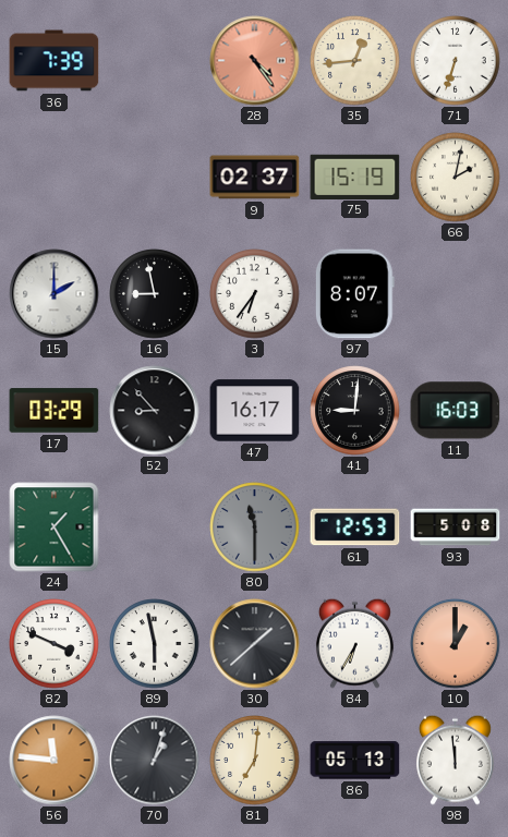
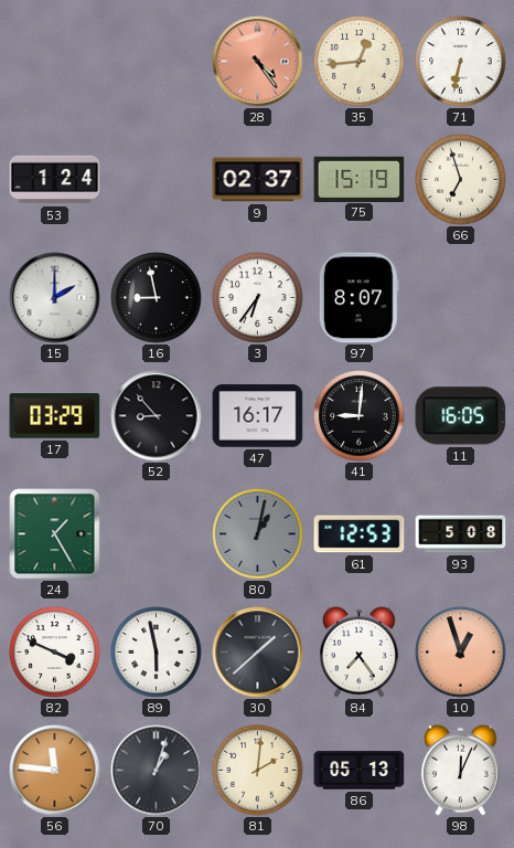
36: 7:39 -> none
71: 6:33 -> 6:32
53: none -> 1:24
66: 2:02 -> 6:57
11: 16:03 -> 16:05
80: 11:30 -> 1:02
84: 6:35 -> 7:24
10: 1:00 -> 12:57
81: 7:01 -> 2:01
98: 11:59 -> 12:04
